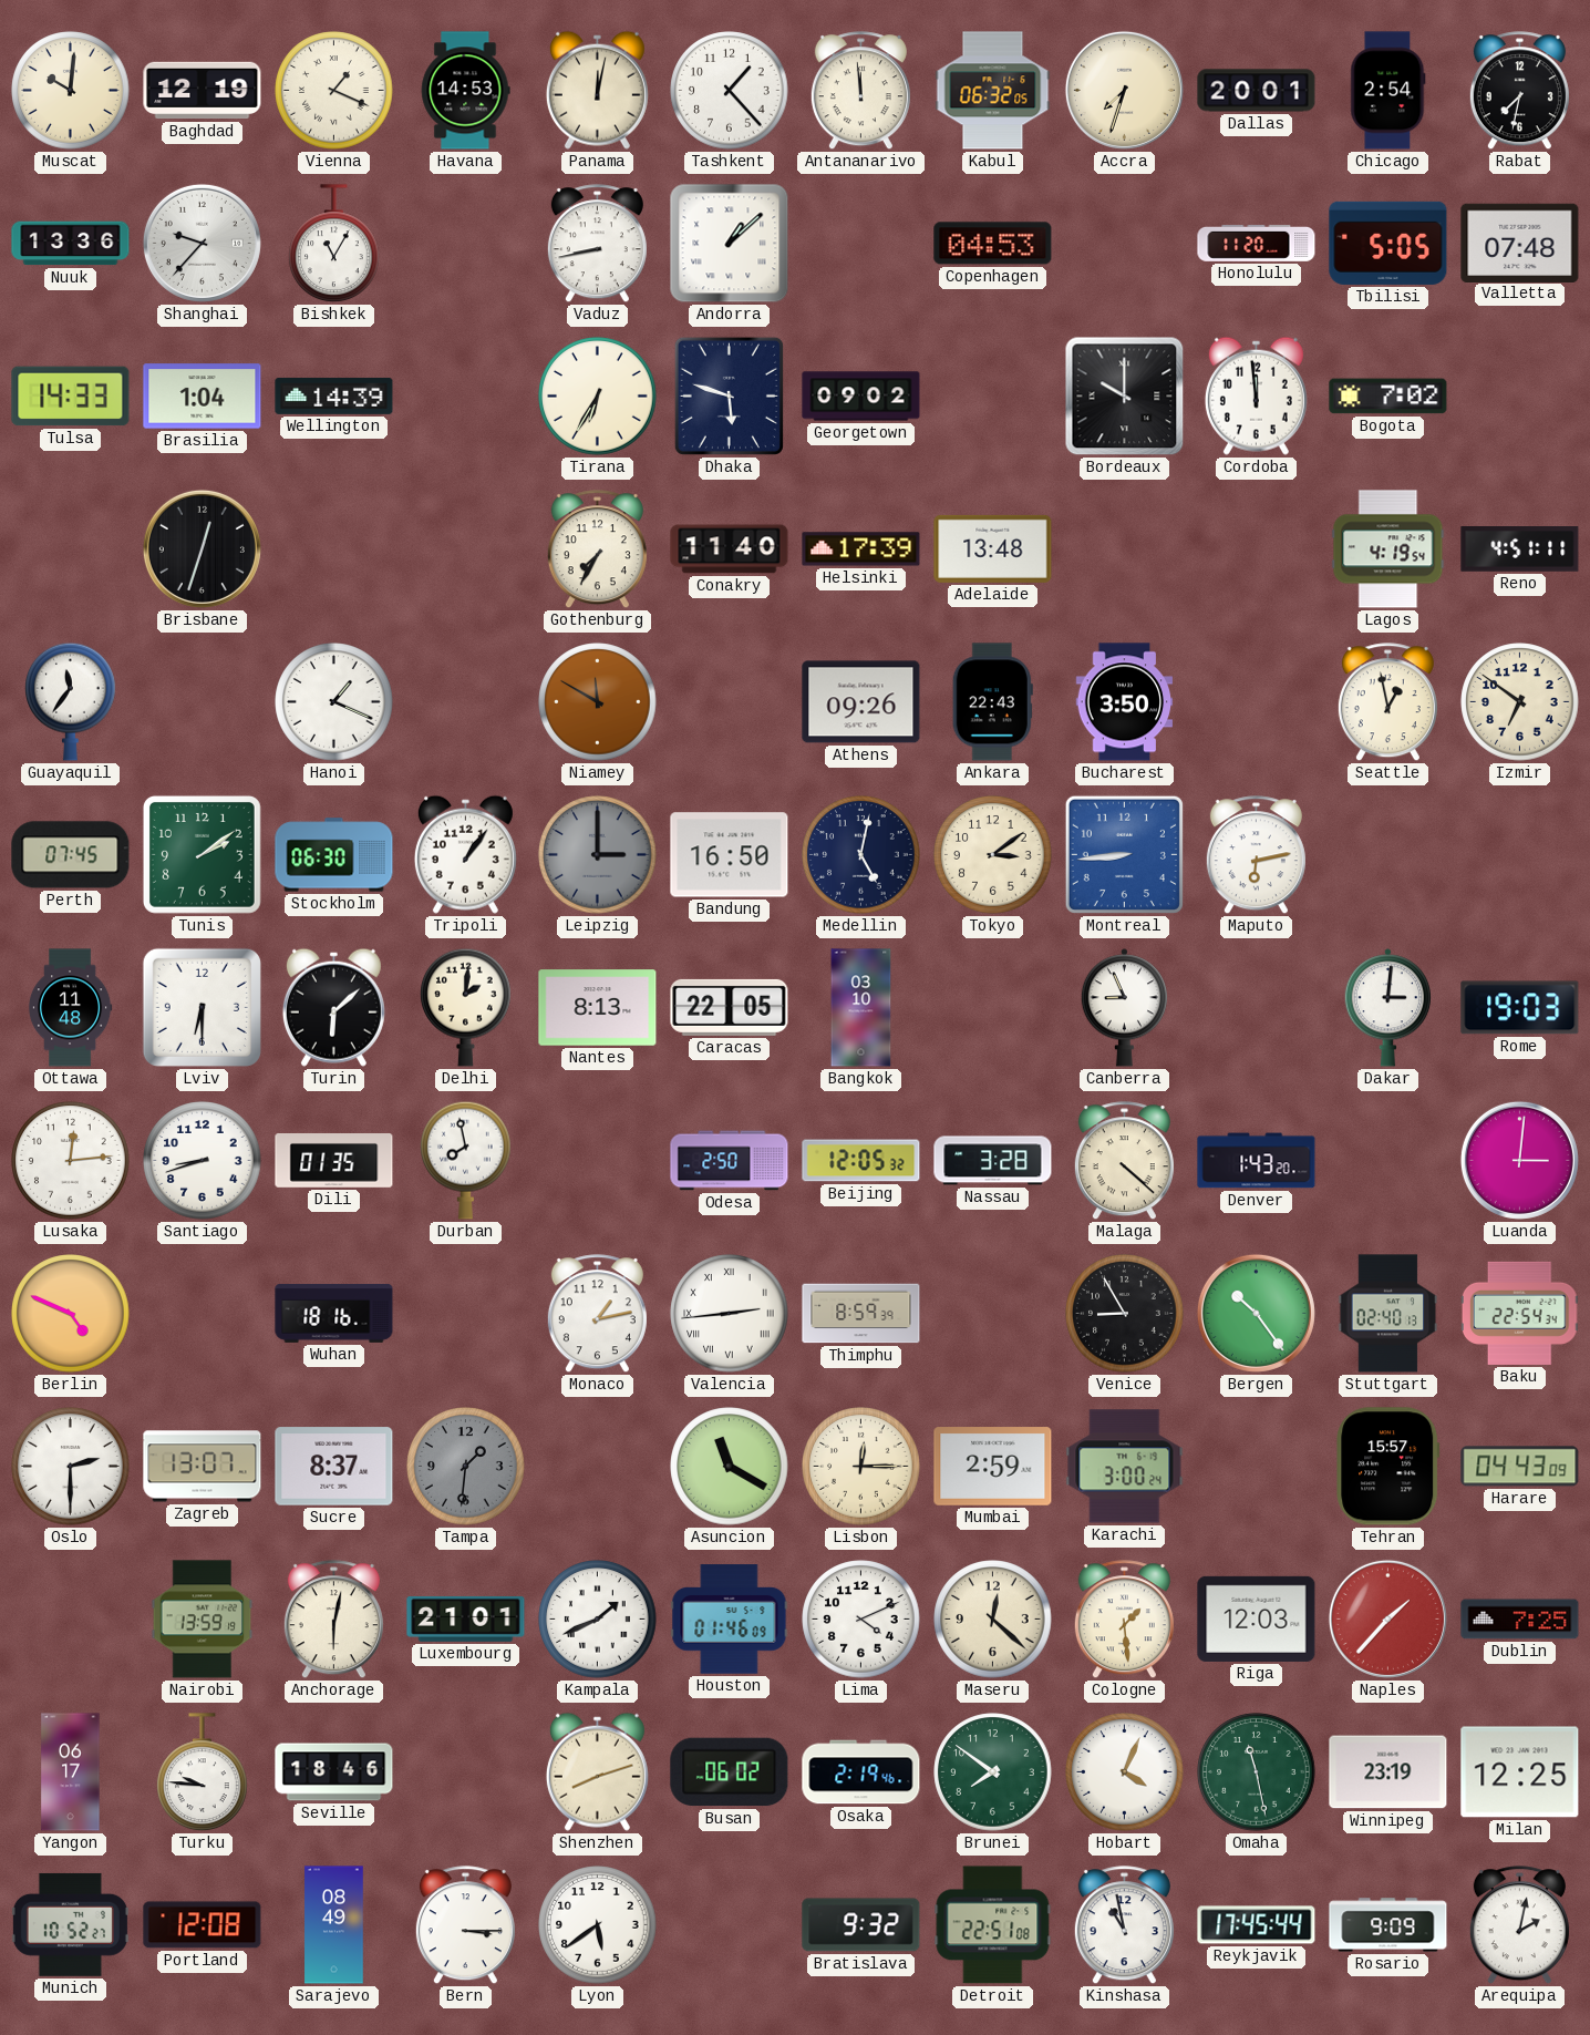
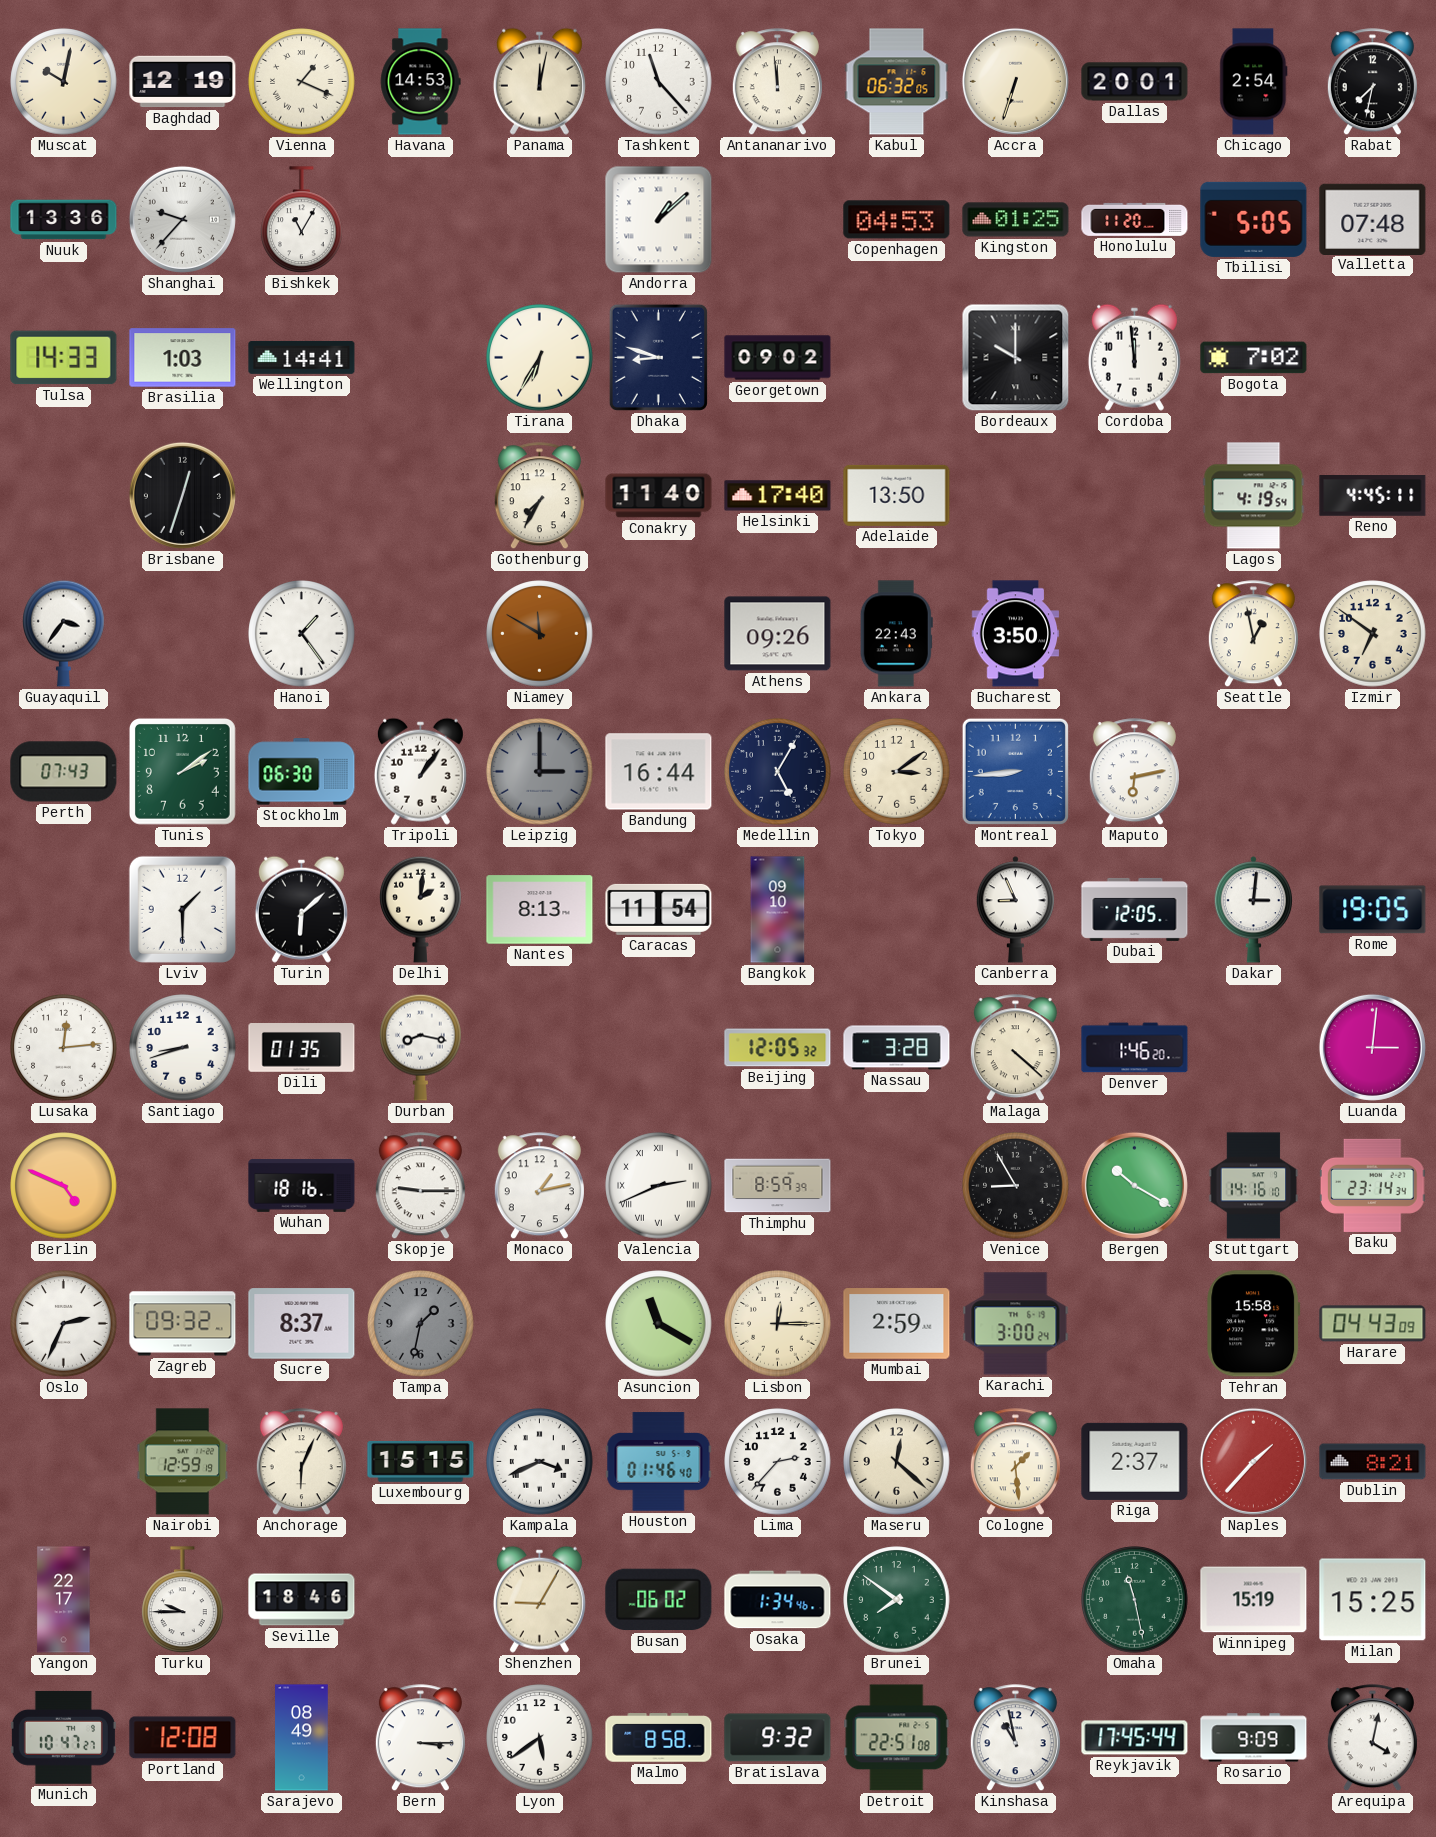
Muscat: 10:01 -> 10:02
Tashkent: 1:23 -> 11:23
Accra: 7:33 -> 6:33
Vaduz: 8:43 -> none
Kingston: none -> 01:25
Brasilia: 1:04 -> 1:03
Wellington: 14:39 -> 14:41
Dhaka: 5:48 -> 8:48
Helsinki: 17:39 -> 17:40
Adelaide: 13:48 -> 13:50
Reno: 4:51 -> 4:45
Guayaquil: 11:36 -> 3:36
Hanoi: 1:19 -> 1:24
Perth: 07:45 -> 07:43
Bandung: 16:50 -> 16:44
Medellin: 5:02 -> 5:05
Ottawa: 11:48 -> none
Lviv: 6:30 -> 1:30
Caracas: 22:05 -> 11:54
Bangkok: 03:10 -> 09:10
Dubai: none -> 12:05
Rome: 19:03 -> 19:05
Durban: 7:58 -> 8:17
Odesa: 2:50 -> none
Denver: 1:43 -> 1:46
Skopje: none -> 9:15
Valencia: 2:44 -> 2:41
Bergen: 10:24 -> 10:20
Stuttgart: 02:40 -> 14:16
Baku: 22:54 -> 23:14
Oslo: 2:30 -> 2:34
Zagreb: 13:07 -> 09:32
Tampa: 1:31 -> 1:32
Tehran: 15:57 -> 15:58
Nairobi: 13:59 -> 12:59
Anchorage: 6:02 -> 6:04
Luxembourg: 21:01 -> 15:15
Kampala: 1:41 -> 3:41
Houston: 01:46:09 -> 01:46:40
Lima: 4:11 -> 2:37
Riga: 12:03 -> 2:37
Dublin: 7:25 -> 8:21
Yangon: 06:17 -> 22:17
Turku: 9:46 -> 9:45
Shenzhen: 8:12 -> 9:05
Osaka: 2:19 -> 1:34
Hobart: 4:04 -> none
Winnipeg: 23:19 -> 15:19
Milan: 12:25 -> 15:25
Munich: 10:52 -> 10:47
Malmo: none -> 8:58
Arequipa: 2:02 -> 4:02
